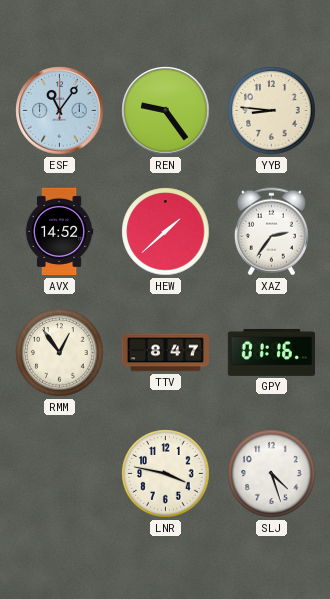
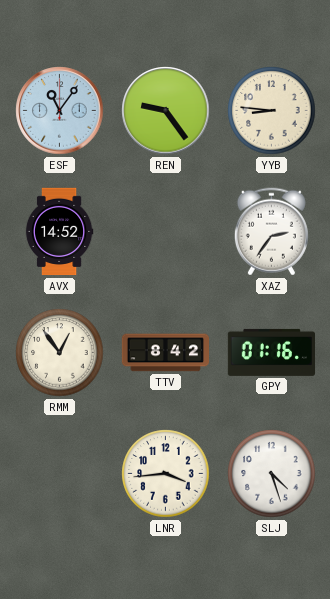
HEW: 1:38 -> none
TTV: 8:47 -> 8:42
LNR: 3:47 -> 3:44
